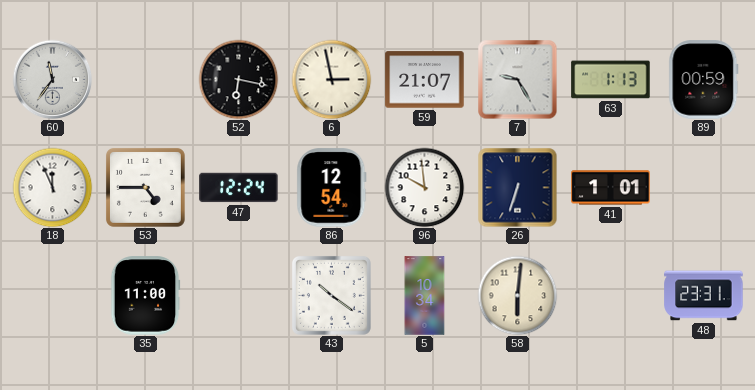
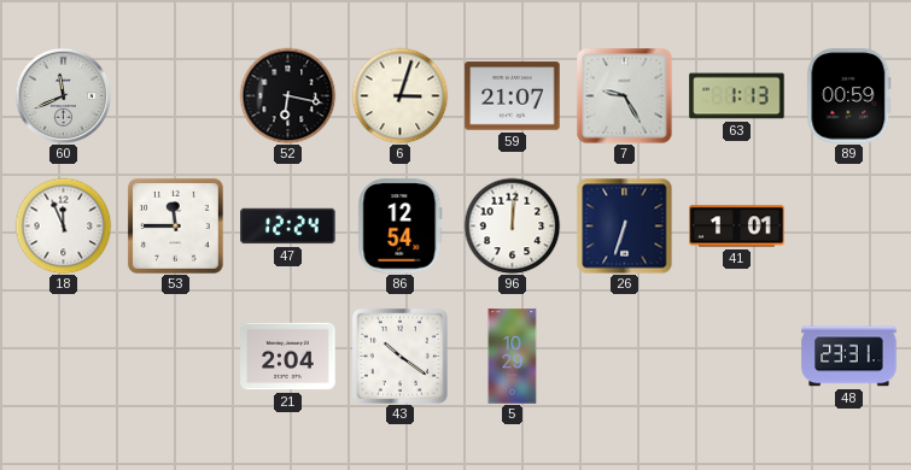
60: 11:36 -> 11:41
6: 2:58 -> 3:03
53: 4:45 -> 11:45
96: 9:59 -> 12:01
35: 11:00 -> none
21: none -> 2:04
5: 10:34 -> 10:29
58: 6:01 -> none
